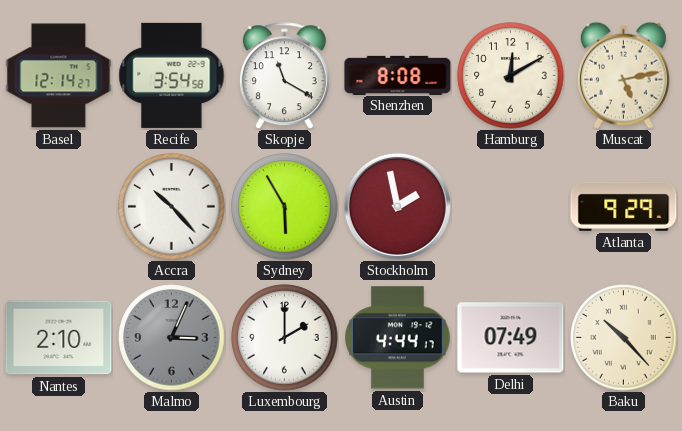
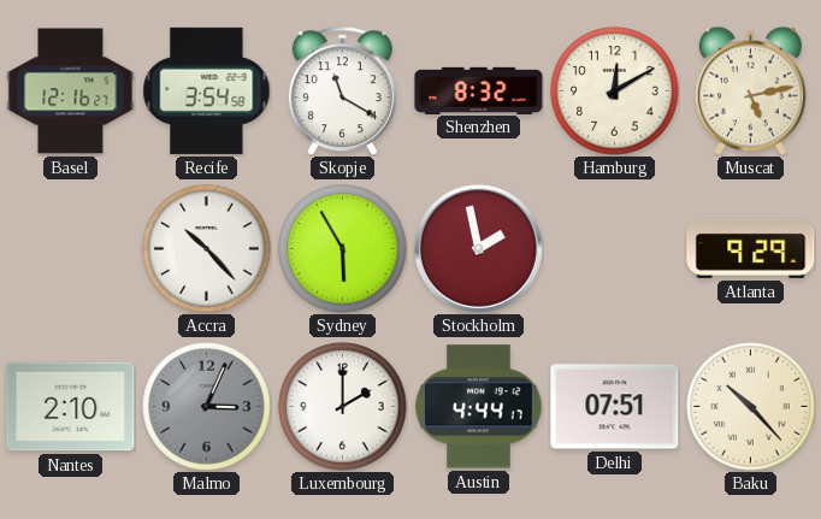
Basel: 12:14 -> 12:16
Shenzhen: 8:08 -> 8:32
Delhi: 07:49 -> 07:51
